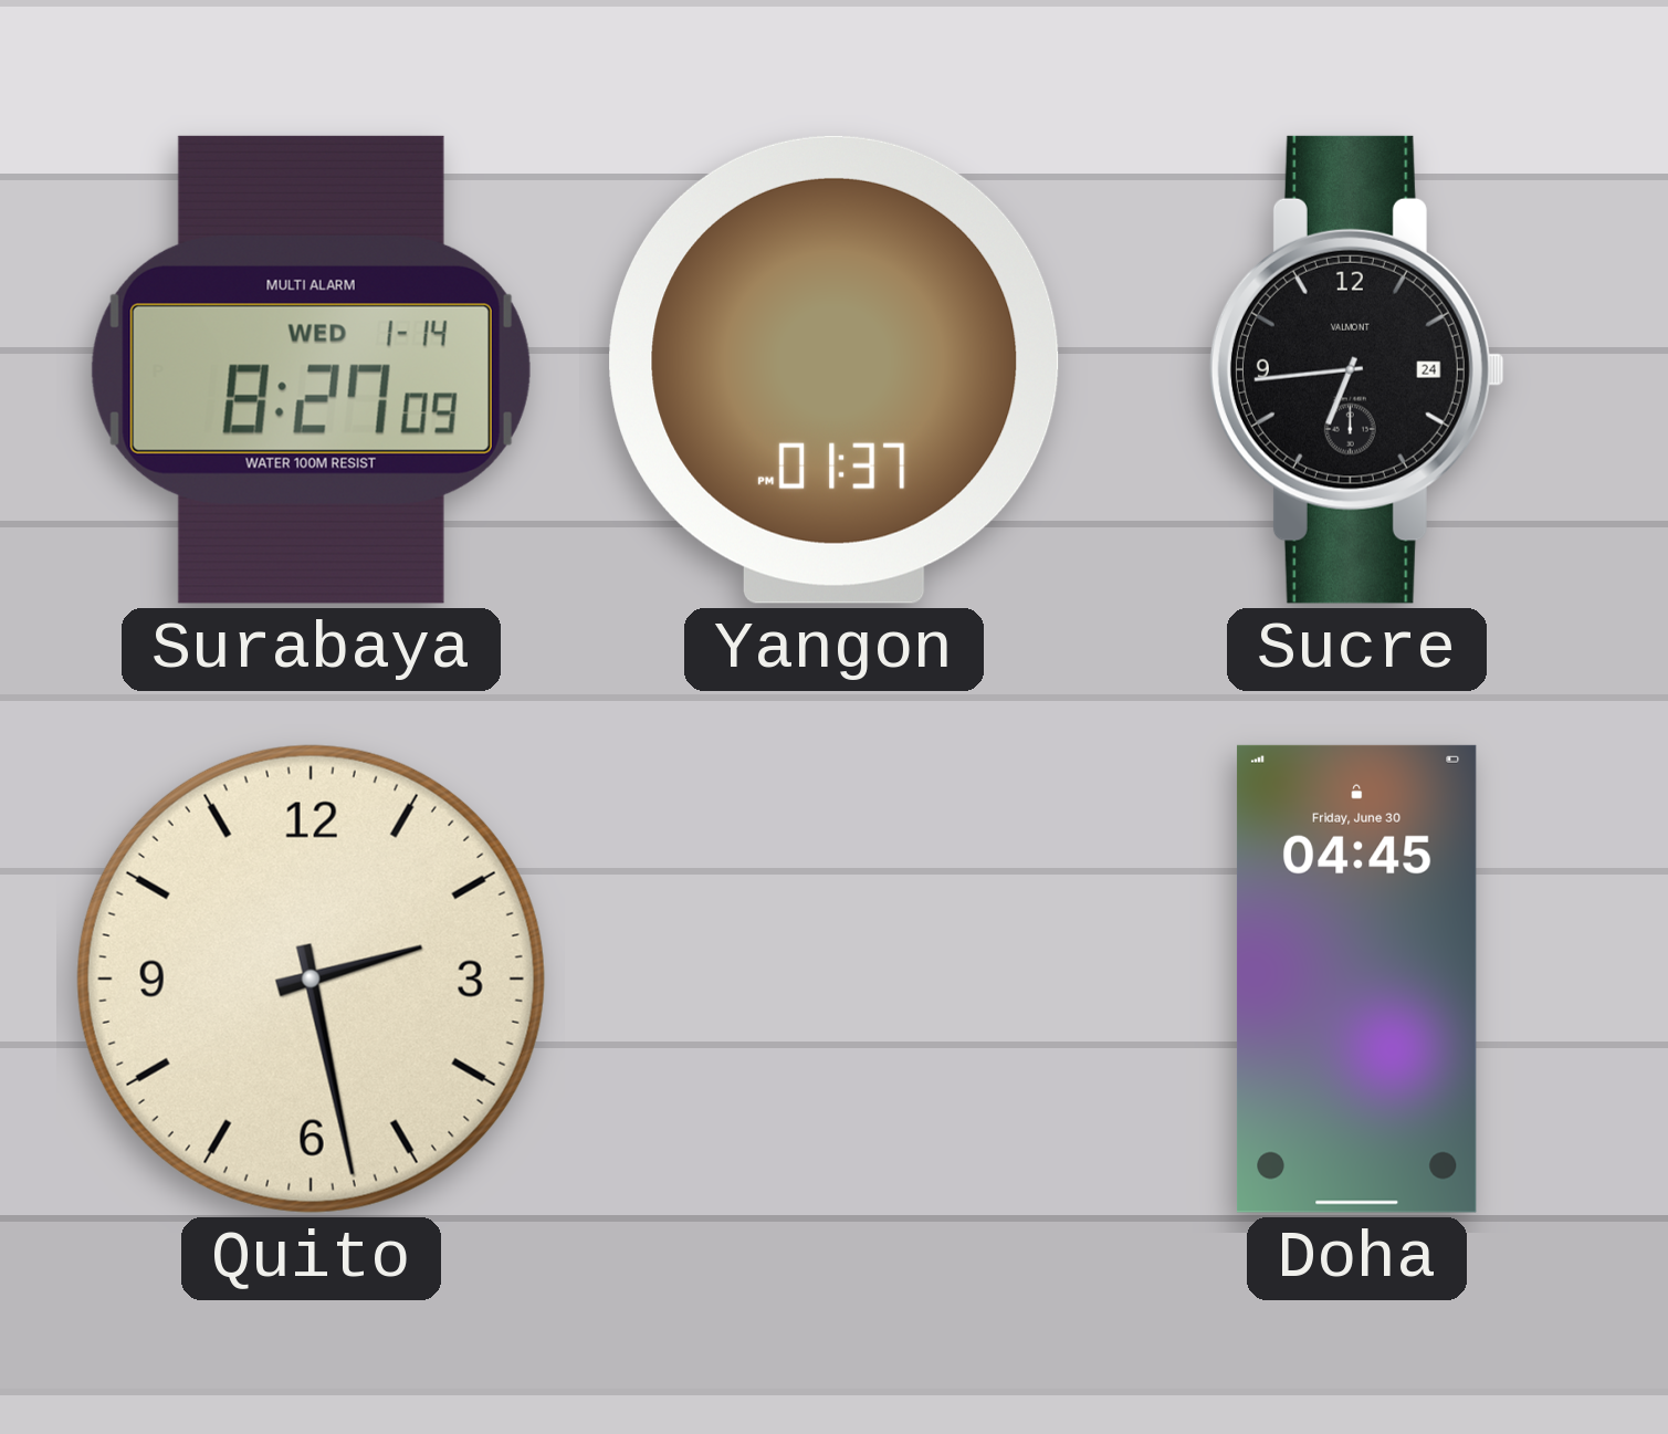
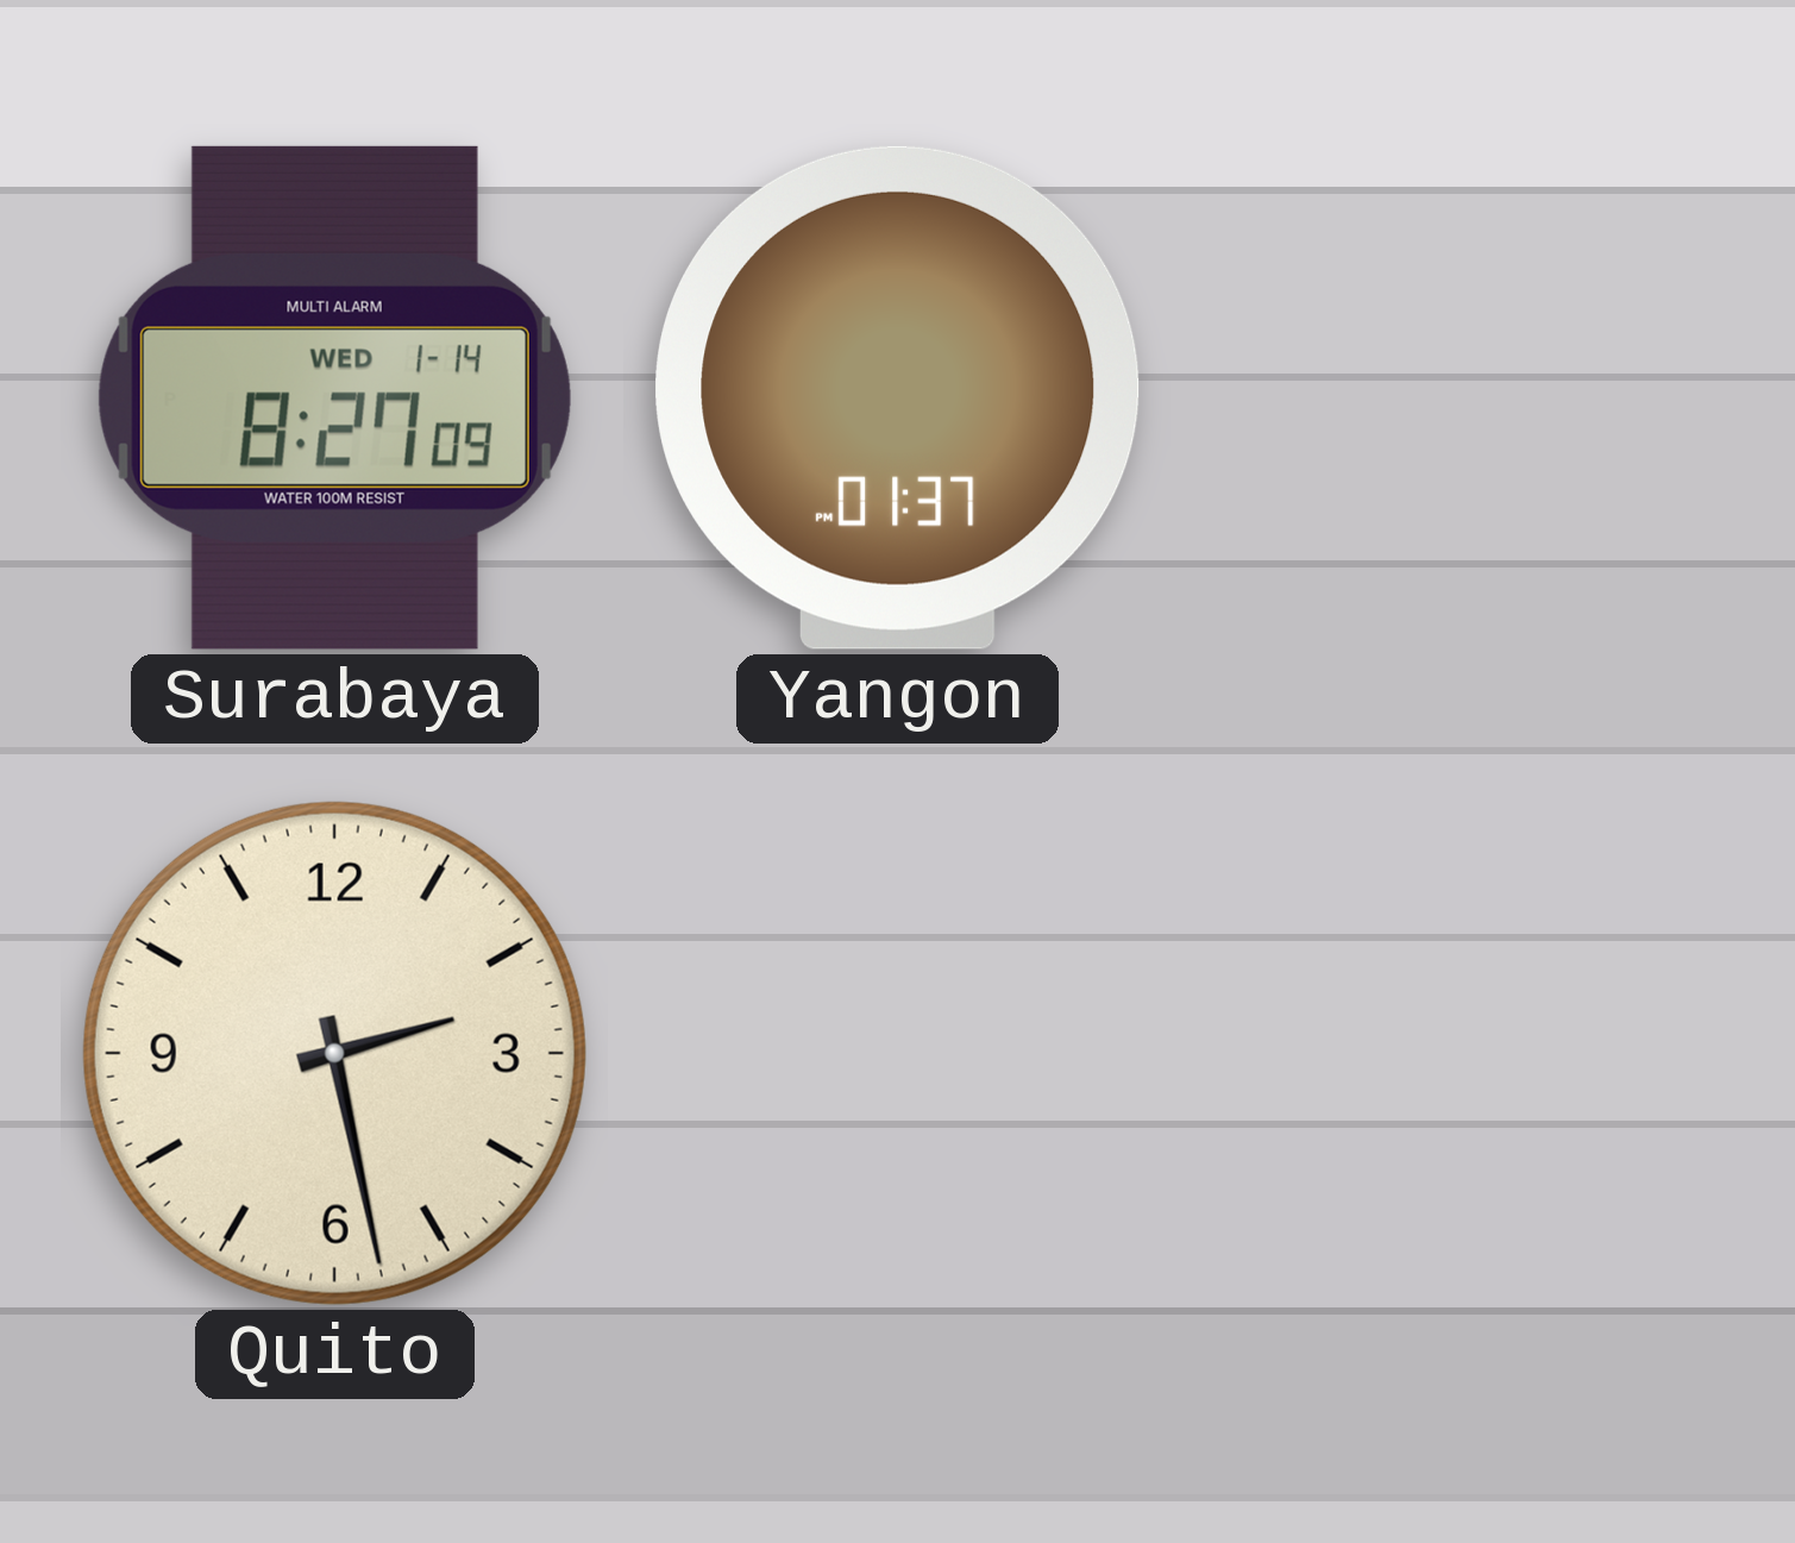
Sucre: 6:44 -> none
Doha: 04:45 -> none
